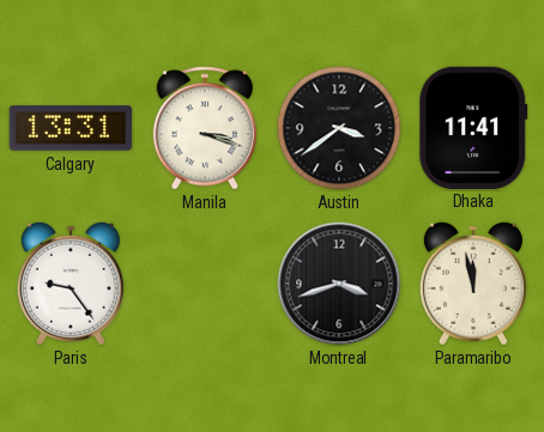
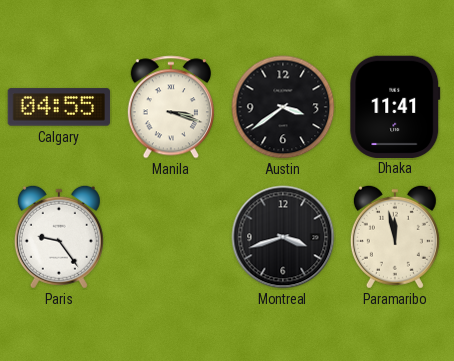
Calgary: 13:31 -> 04:55
